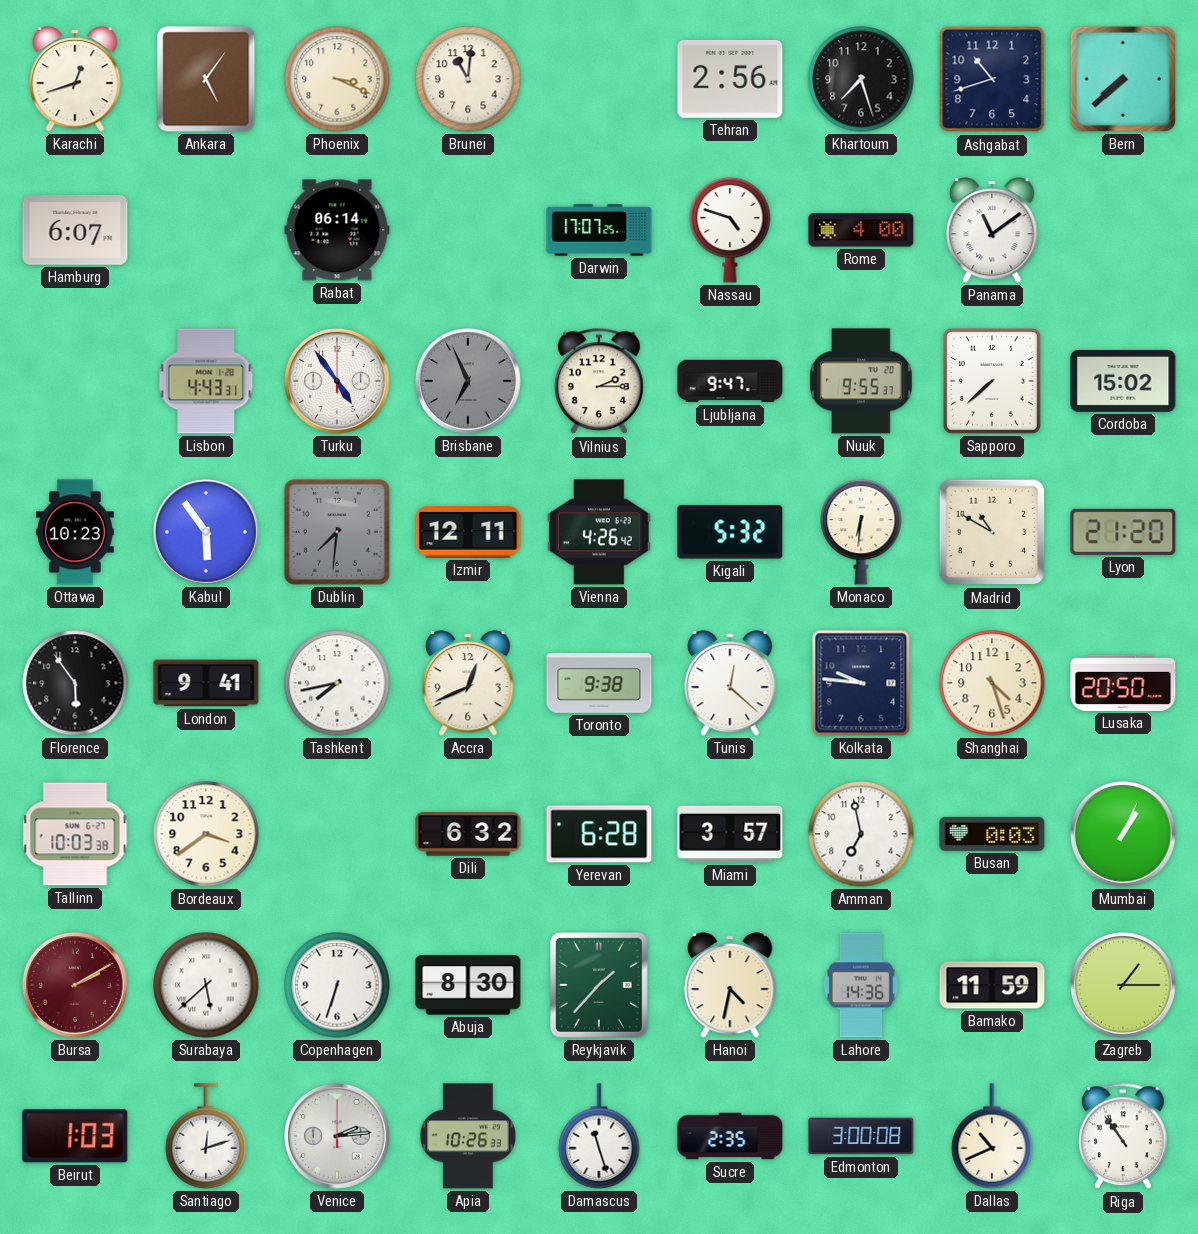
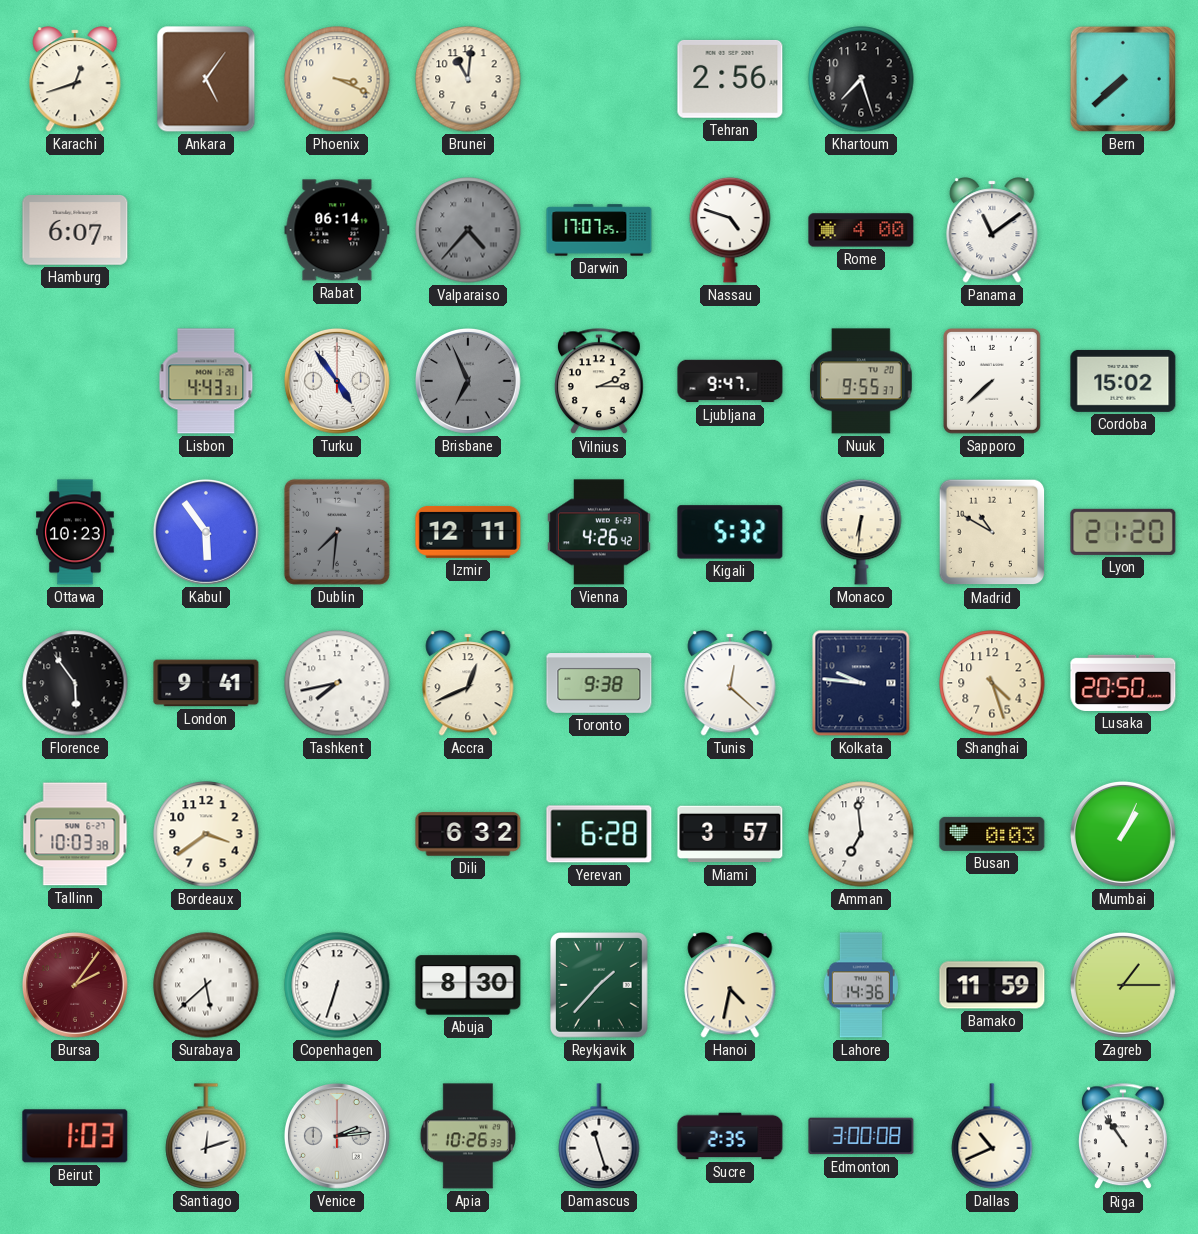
Ashgabat: 10:42 -> none
Valparaiso: none -> 4:37
Amman: 6:58 -> 6:59
Bursa: 2:10 -> 2:06
